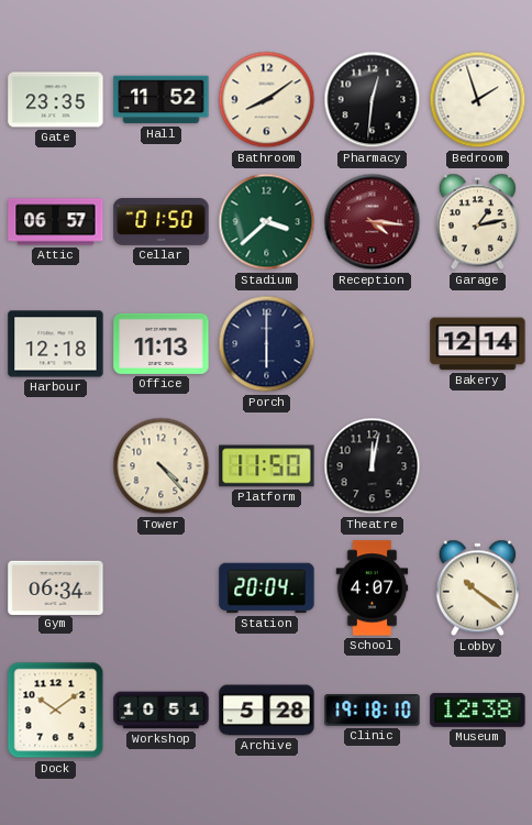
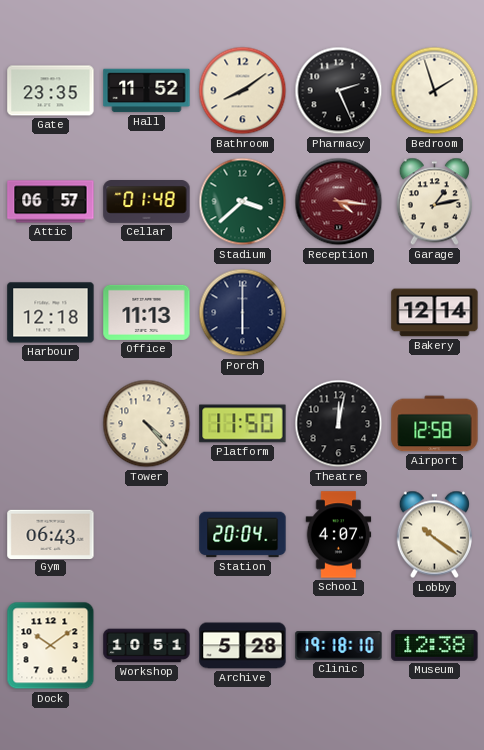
Pharmacy: 12:31 -> 2:26
Cellar: 01:50 -> 01:48
Airport: none -> 12:58
Gym: 06:34 -> 06:43
